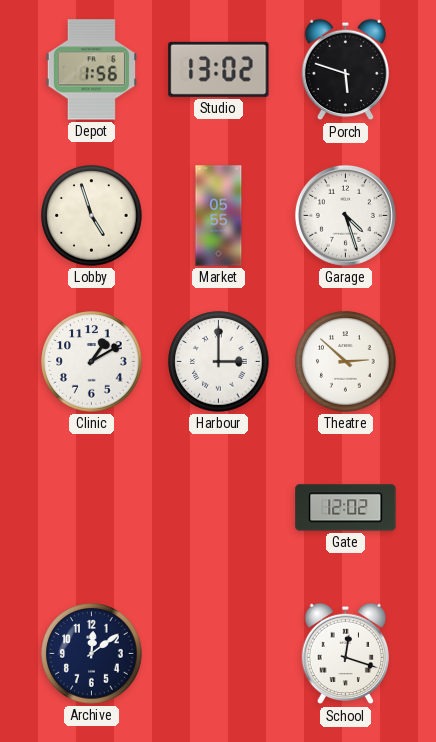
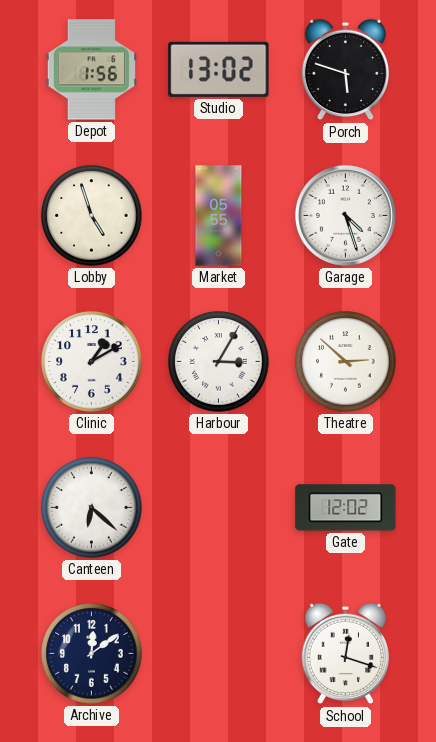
Harbour: 3:00 -> 3:05
Canteen: none -> 6:22
